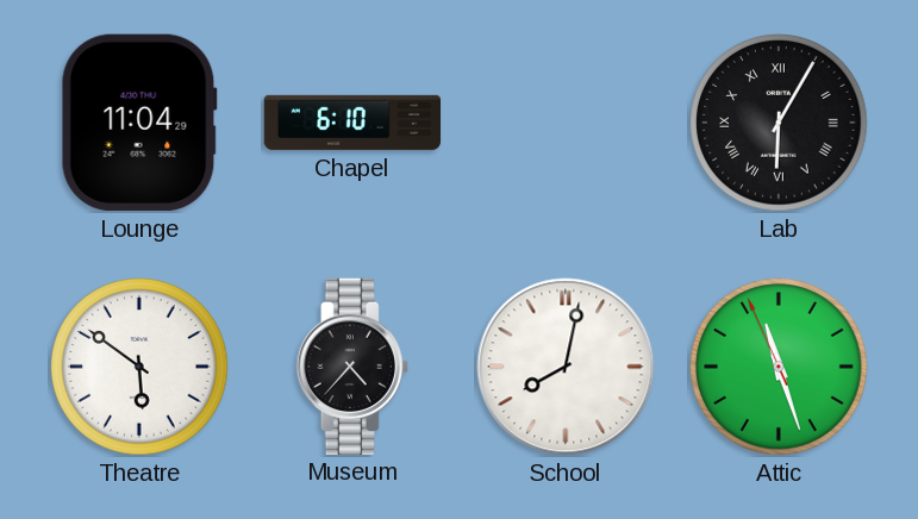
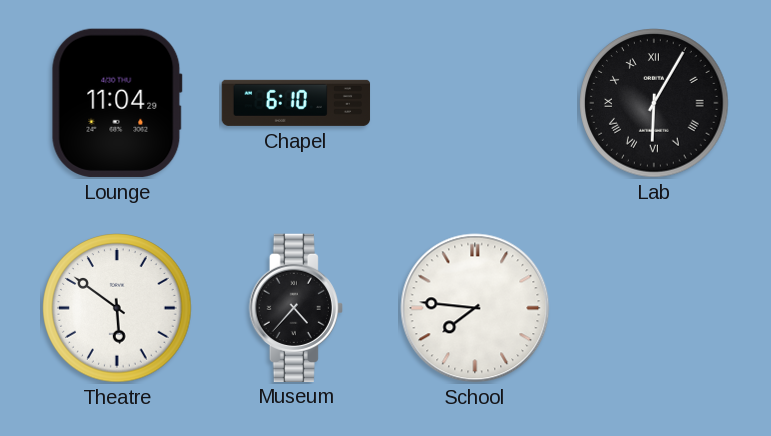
School: 8:02 -> 7:46
Attic: 11:26 -> none
